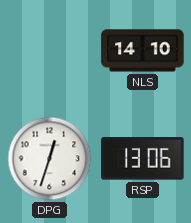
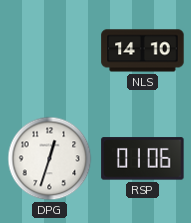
RSP: 13:06 -> 01:06
